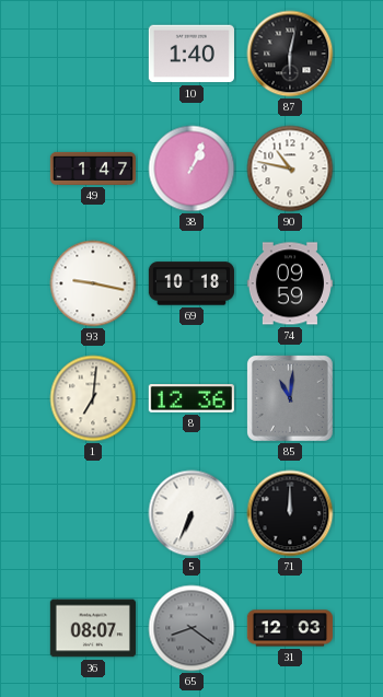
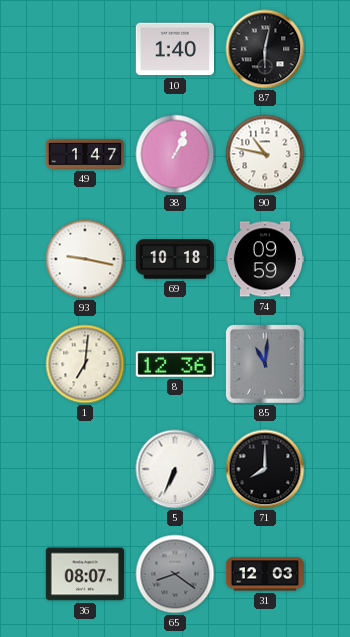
71: 12:00 -> 8:00
